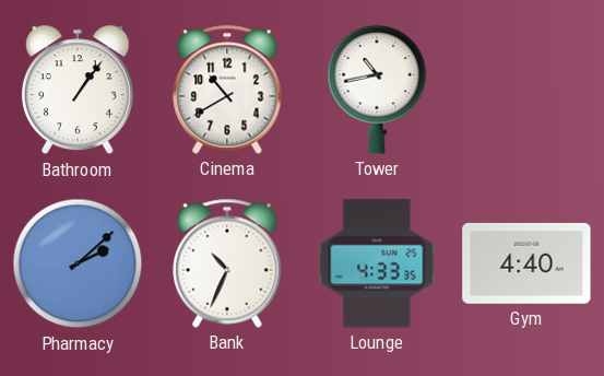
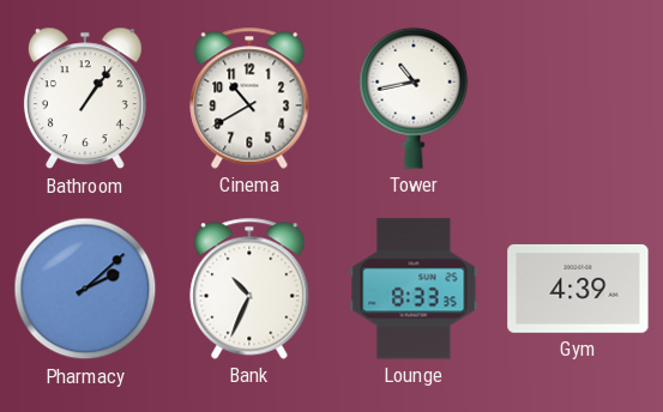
Lounge: 4:33 -> 8:33
Gym: 4:40 -> 4:39
